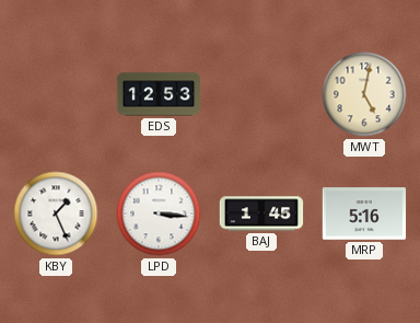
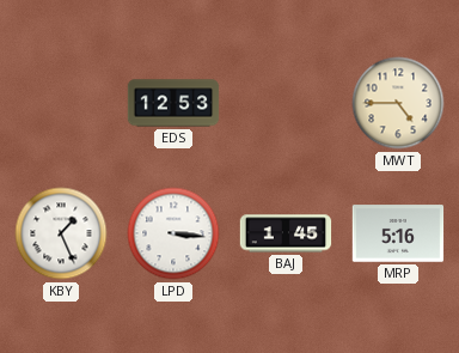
MWT: 5:02 -> 4:45
